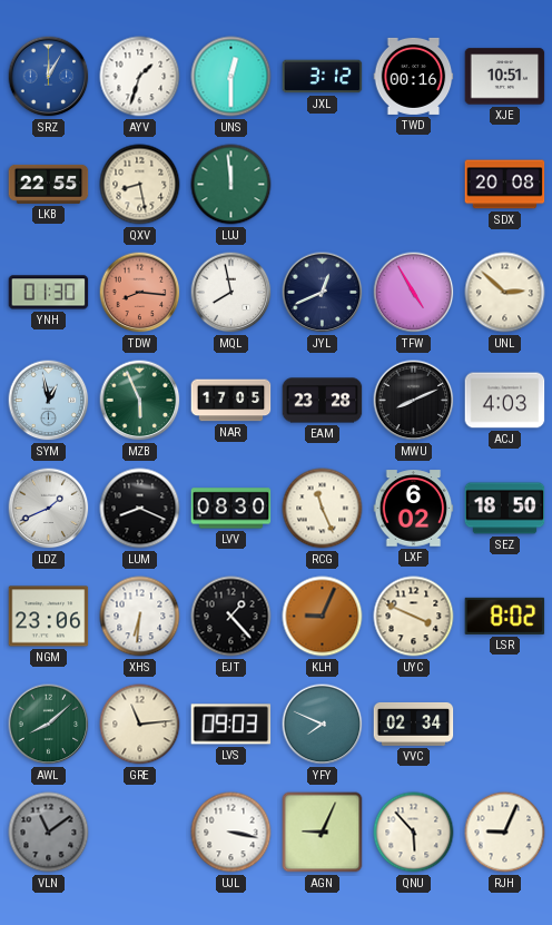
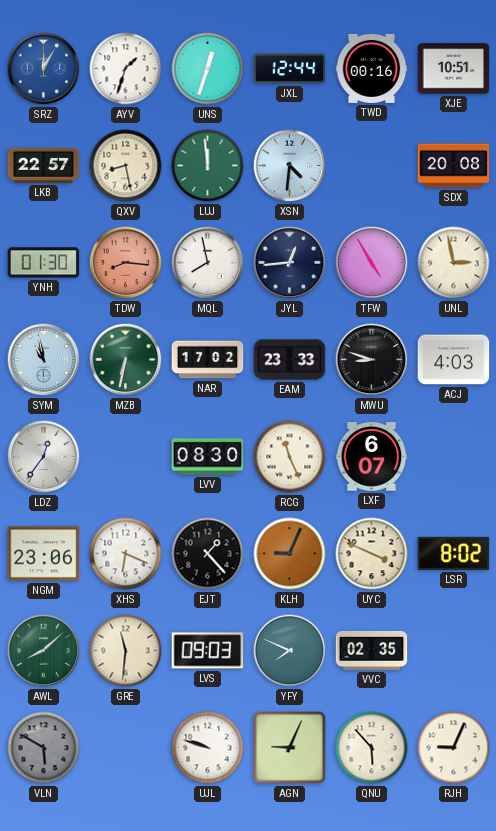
UNS: 12:30 -> 12:33
JXL: 3:12 -> 12:44
LKB: 22:55 -> 22:57
XSN: none -> 4:31
JYL: 12:41 -> 12:44
UNL: 2:52 -> 2:58
SYM: 12:58 -> 10:58
MZB: 5:56 -> 6:32
NAR: 17:05 -> 17:02
EAM: 23:28 -> 23:33
MWU: 8:11 -> 8:48
LDZ: 1:41 -> 12:36
LUM: 8:19 -> none
LXF: 6:02 -> 6:07
SEZ: 18:50 -> none
XHS: 6:31 -> 6:19
GRE: 11:14 -> 11:31
VVC: 02:34 -> 02:35
VLN: 11:09 -> 5:50
UJL: 3:17 -> 9:48
